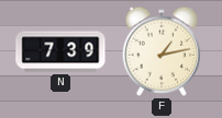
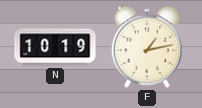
N: 7:39 -> 10:19
